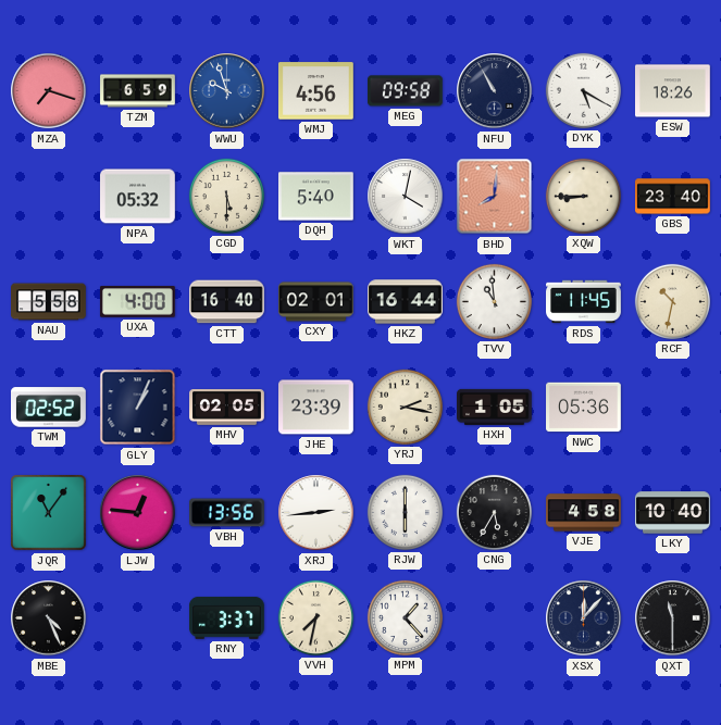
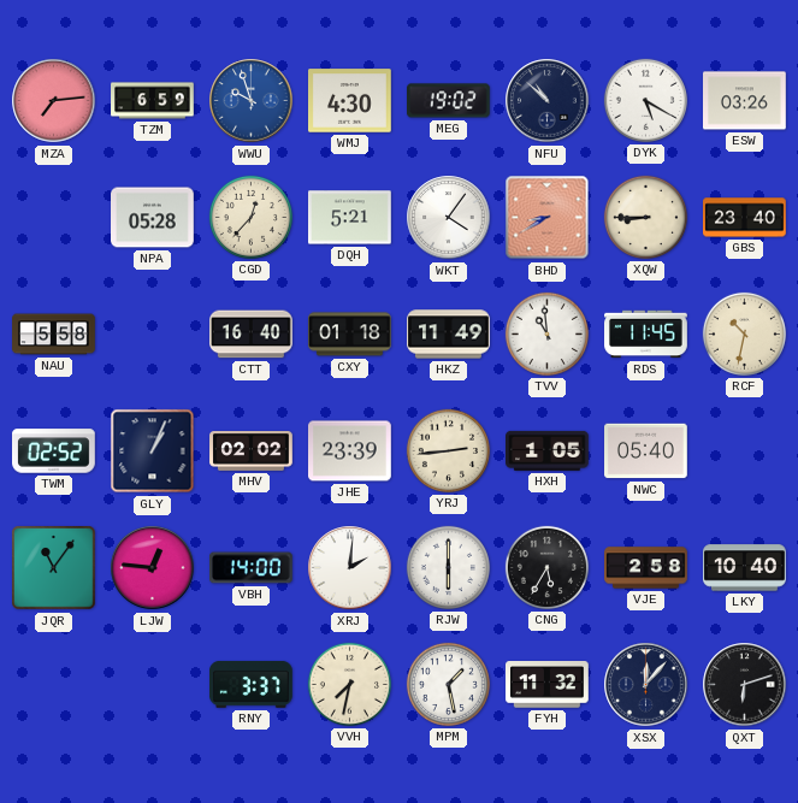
MZA: 7:18 -> 7:14
WMJ: 4:56 -> 4:30
MEG: 09:58 -> 19:02
NFU: 10:55 -> 10:52
ESW: 18:26 -> 03:26
NPA: 05:32 -> 05:28
CGD: 5:30 -> 12:37
DQH: 5:40 -> 5:21
WKT: 4:02 -> 4:06
BHD: 8:01 -> 8:40
UXA: 4:00 -> none
CXY: 02:01 -> 01:18
HKZ: 16:44 -> 11:49
MHV: 02:05 -> 02:02
YRJ: 2:17 -> 2:44
NWC: 05:36 -> 05:40
VBH: 13:56 -> 14:00
XRJ: 2:44 -> 2:01
VJE: 4:58 -> 2:58
MBE: 4:26 -> none
MPM: 1:23 -> 1:28
FYH: none -> 11:32
QXT: 11:30 -> 6:12
